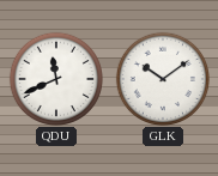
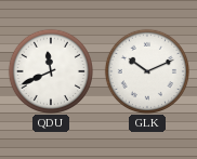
GLK: 10:09 -> 10:11
